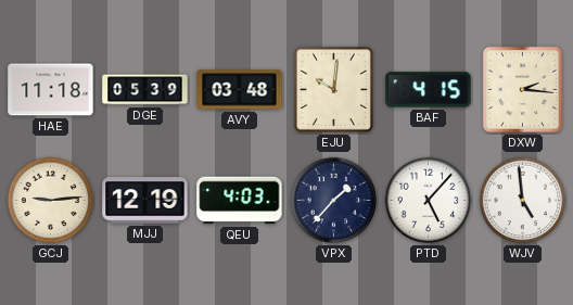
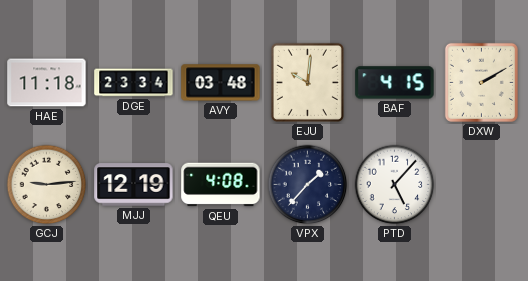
DGE: 05:39 -> 23:34
DXW: 2:16 -> 2:10
QEU: 4:03 -> 4:08
WJV: 4:59 -> none
